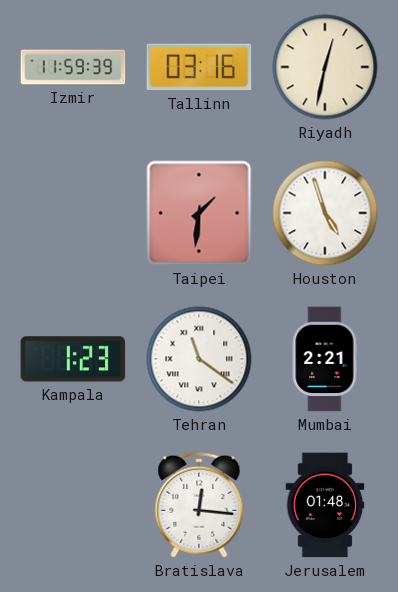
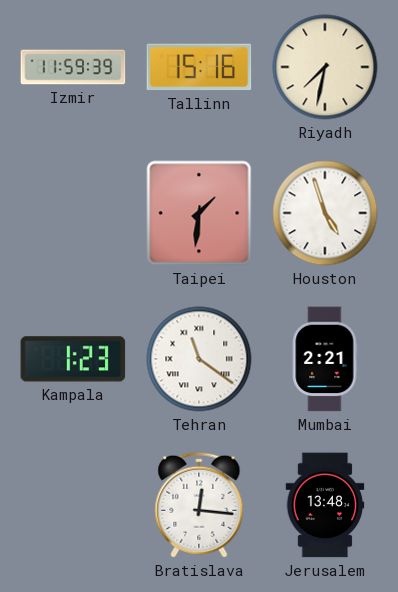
Tallinn: 03:16 -> 15:16
Riyadh: 12:32 -> 7:32
Jerusalem: 01:48 -> 13:48
